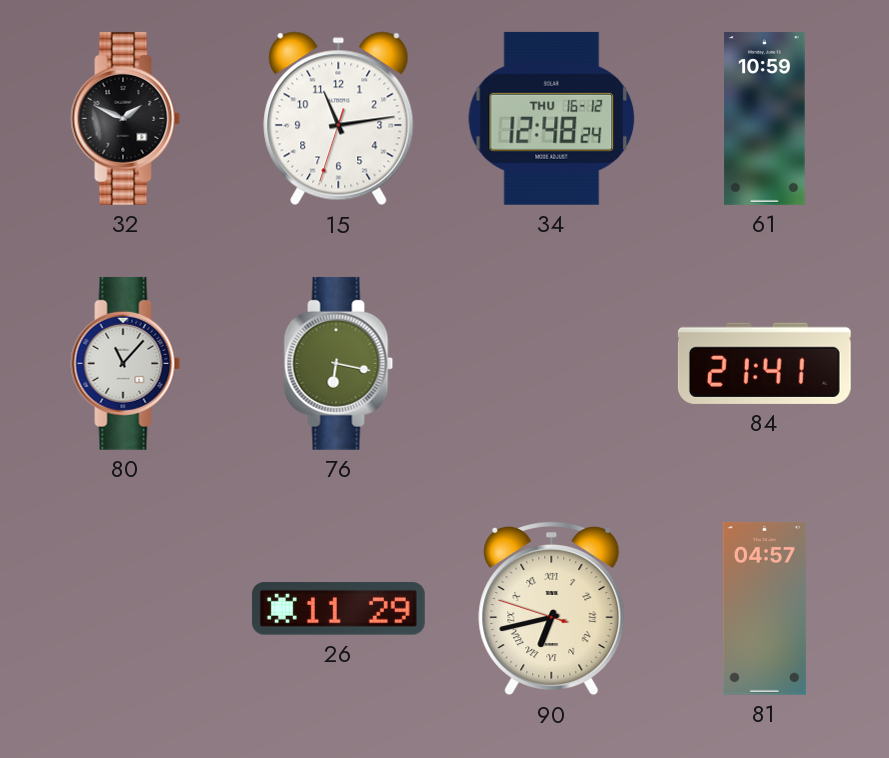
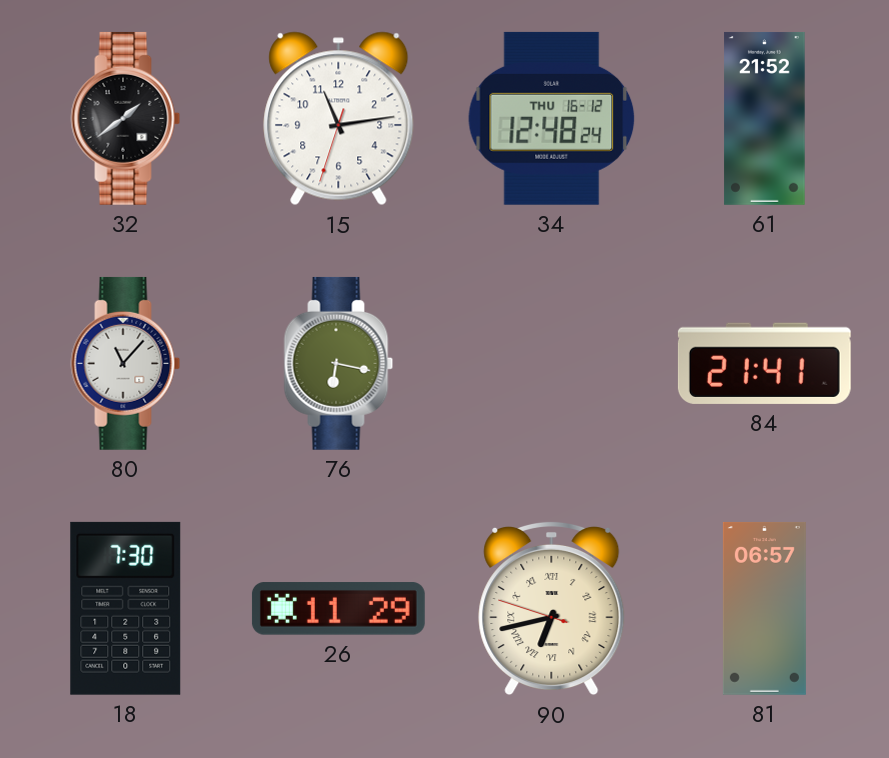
32: 1:49 -> 1:39
61: 10:59 -> 21:52
18: none -> 7:30
81: 04:57 -> 06:57
